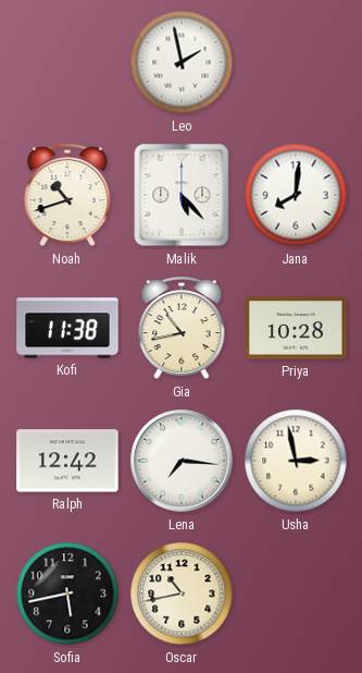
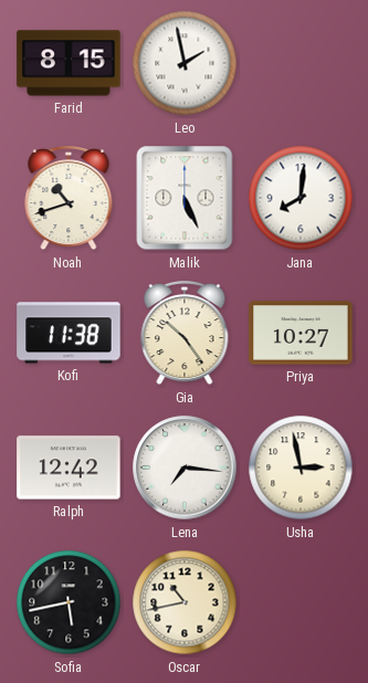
Farid: none -> 8:15
Malik: 5:23 -> 5:26
Gia: 10:43 -> 10:24
Priya: 10:28 -> 10:27
